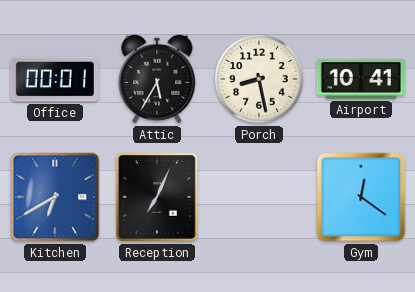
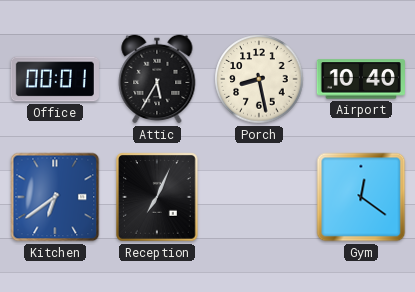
Airport: 10:41 -> 10:40
Kitchen: 6:40 -> 6:39
